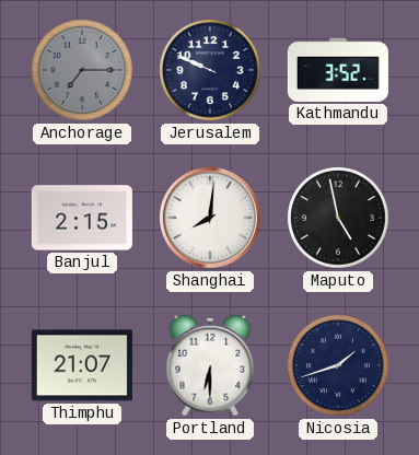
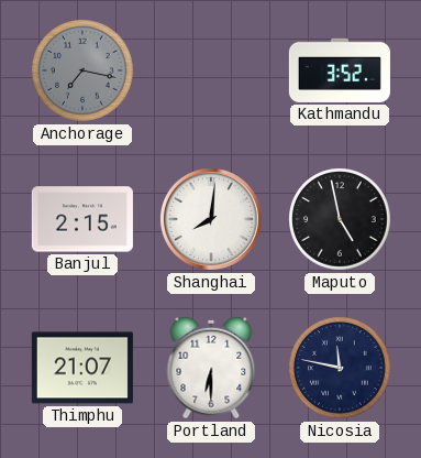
Anchorage: 7:15 -> 7:17
Jerusalem: 9:49 -> none
Nicosia: 1:42 -> 11:47
